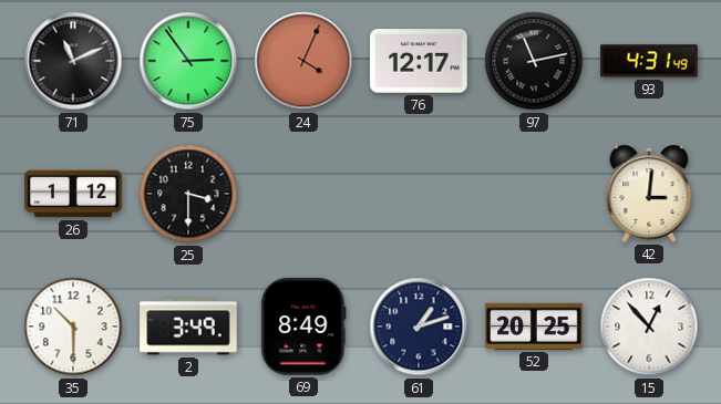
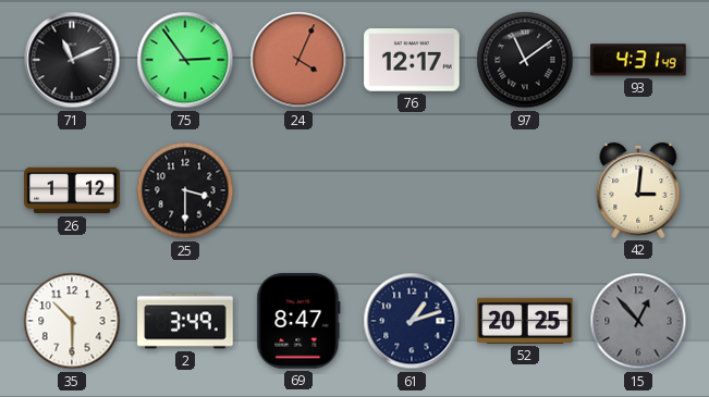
97: 11:13 -> 11:09
69: 8:49 -> 8:47
15 dial: white -> grey
